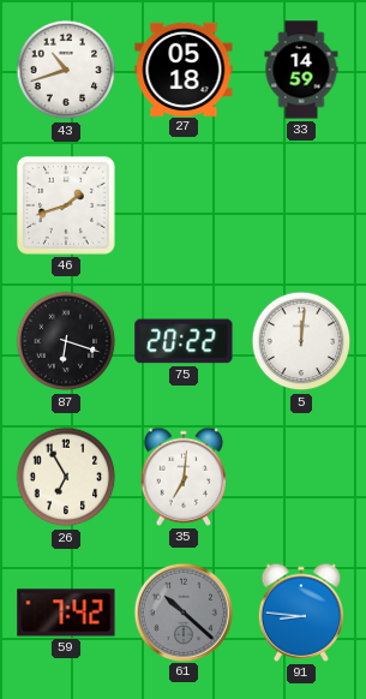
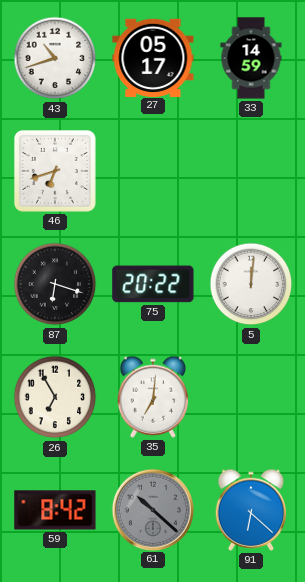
27: 05:18 -> 05:17
46: 1:42 -> 6:42
59: 7:42 -> 8:42
91: 8:46 -> 6:22
